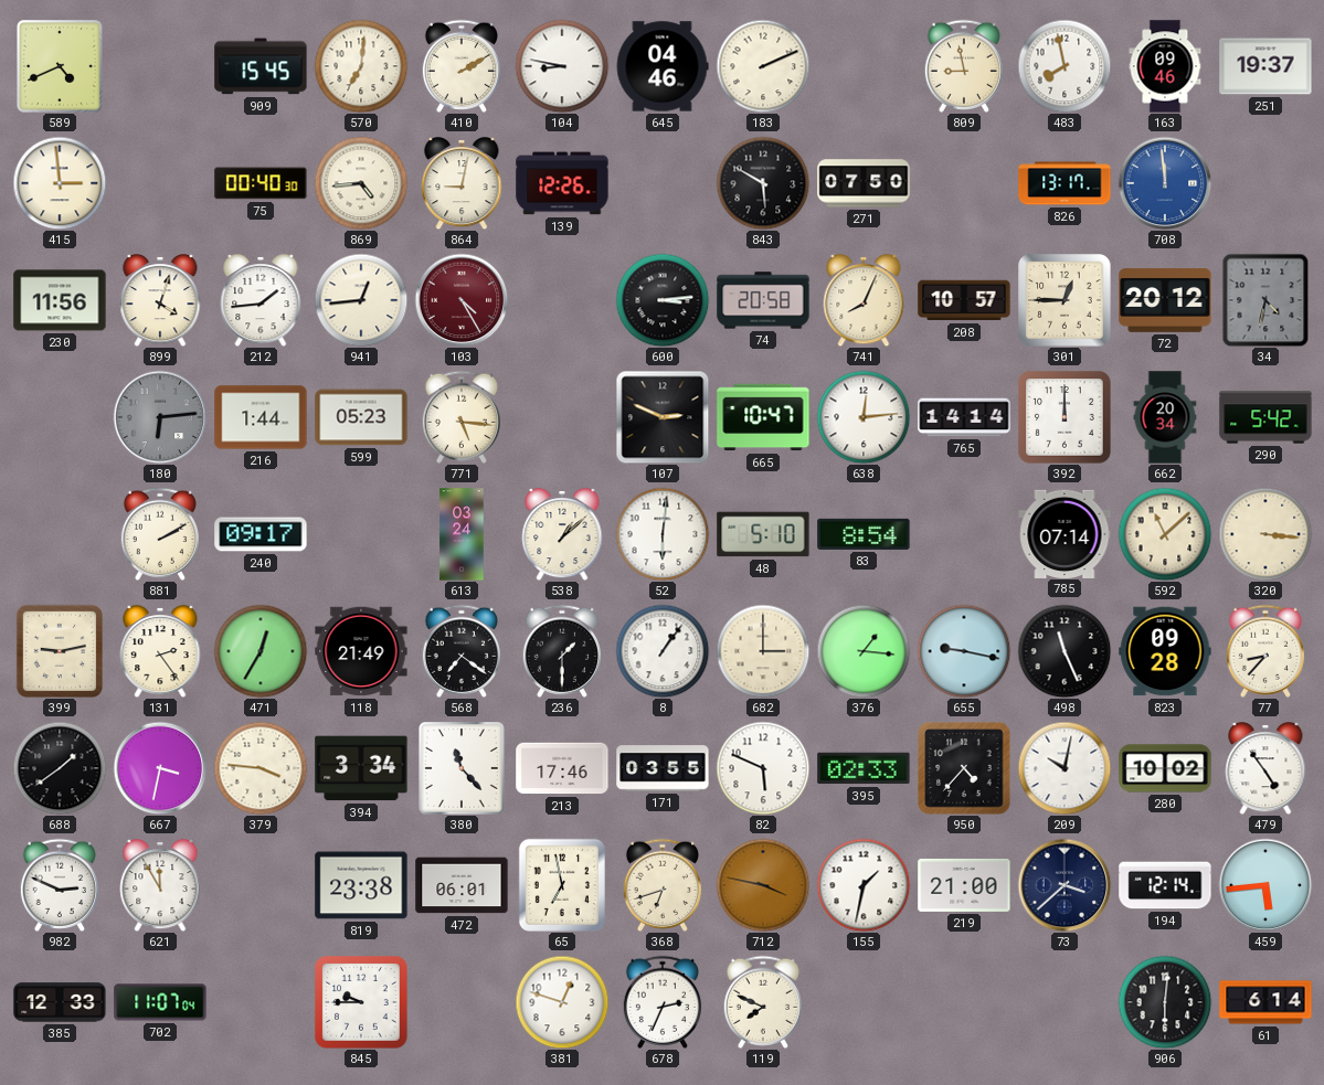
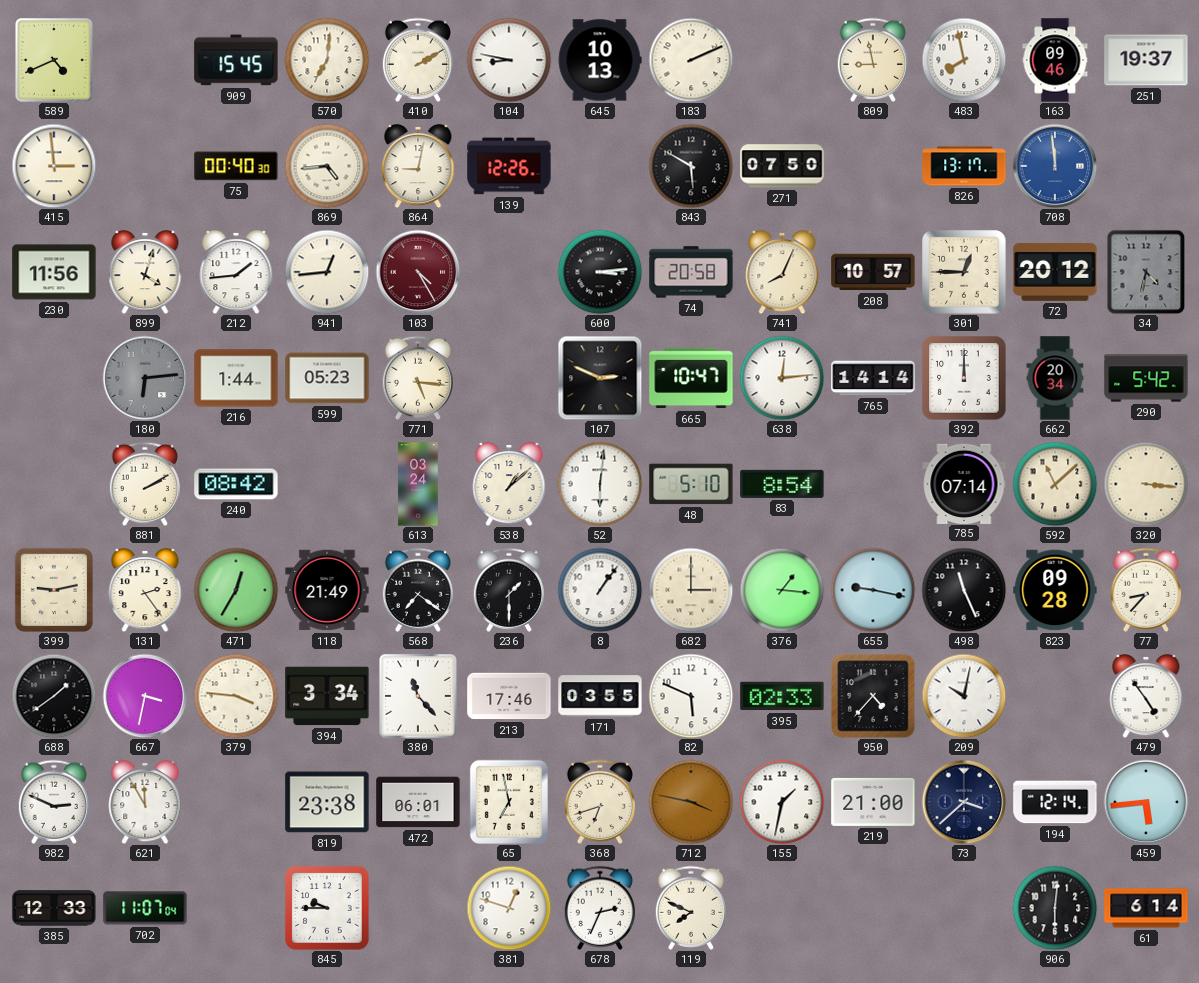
645: 04:46 -> 10:13
240: 09:17 -> 08:42
280: 10:02 -> none
